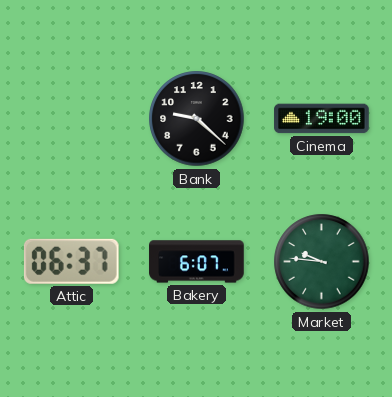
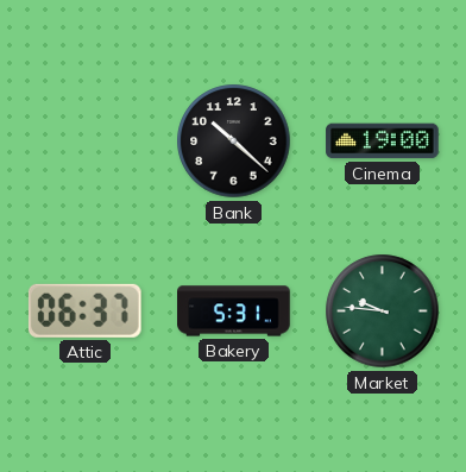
Bank: 9:22 -> 10:22
Bakery: 6:07 -> 5:31
